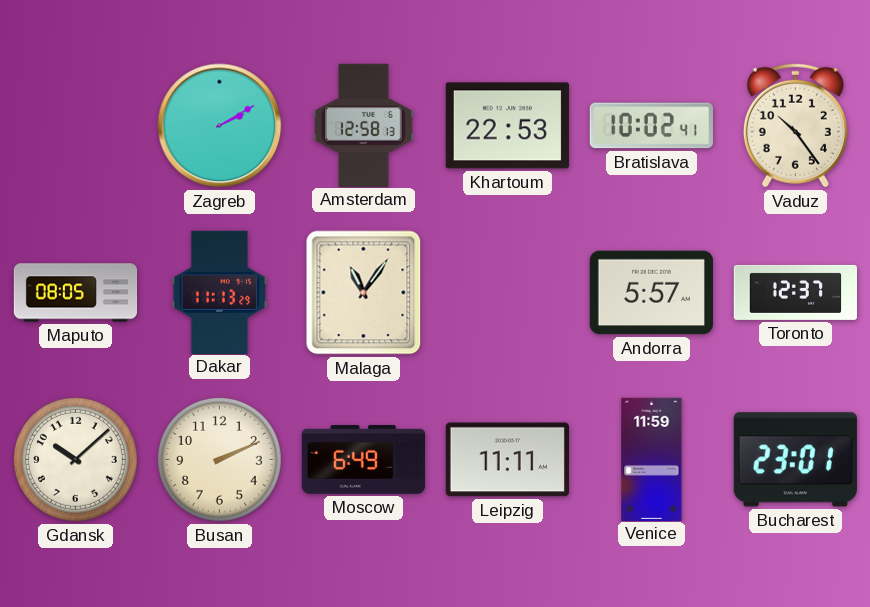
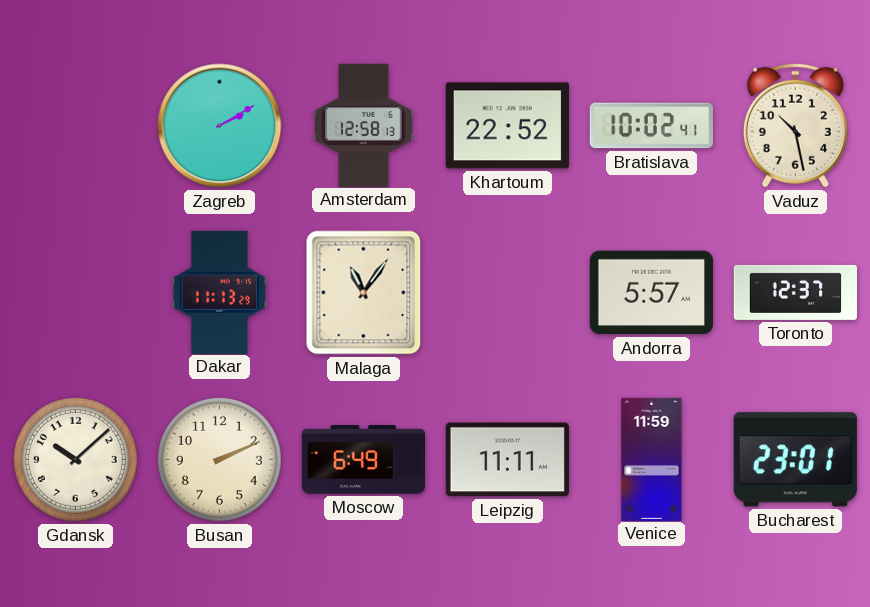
Khartoum: 22:53 -> 22:52
Vaduz: 10:24 -> 10:28
Maputo: 08:05 -> none
